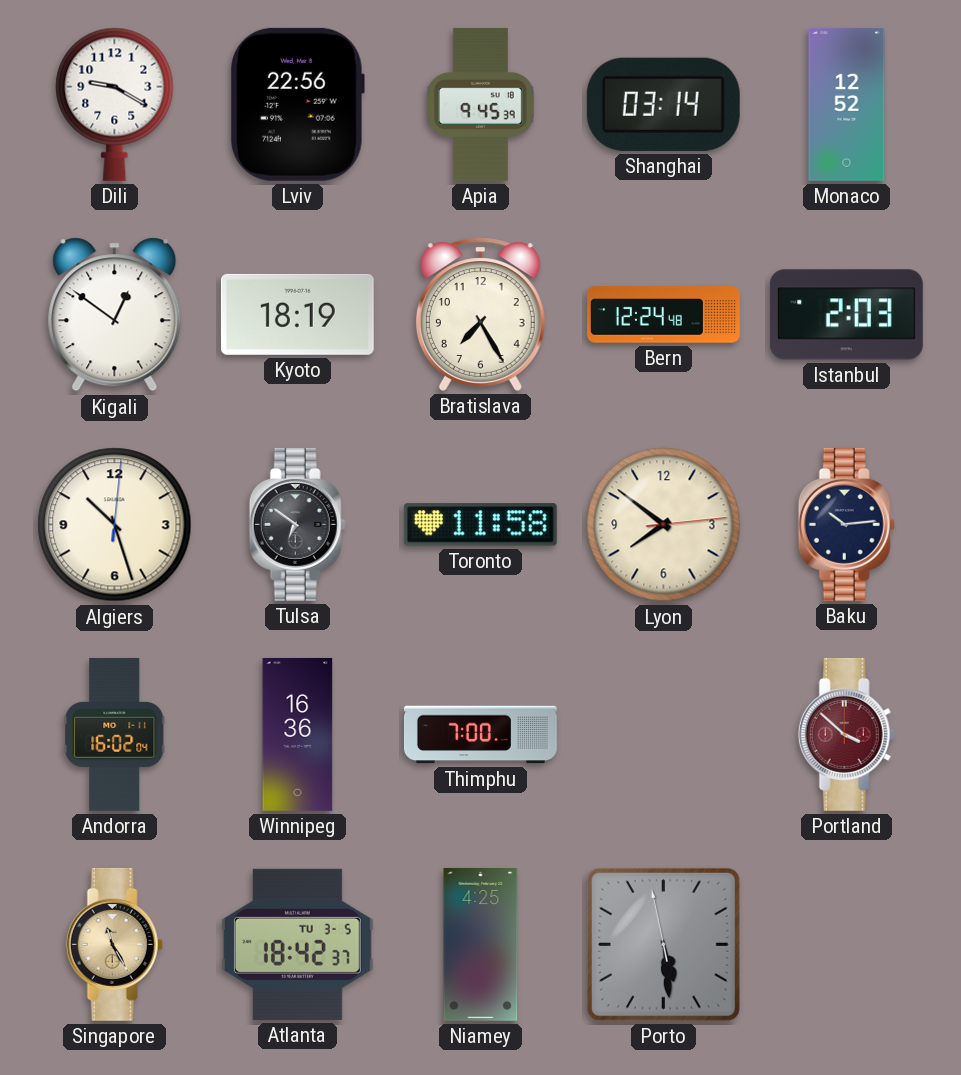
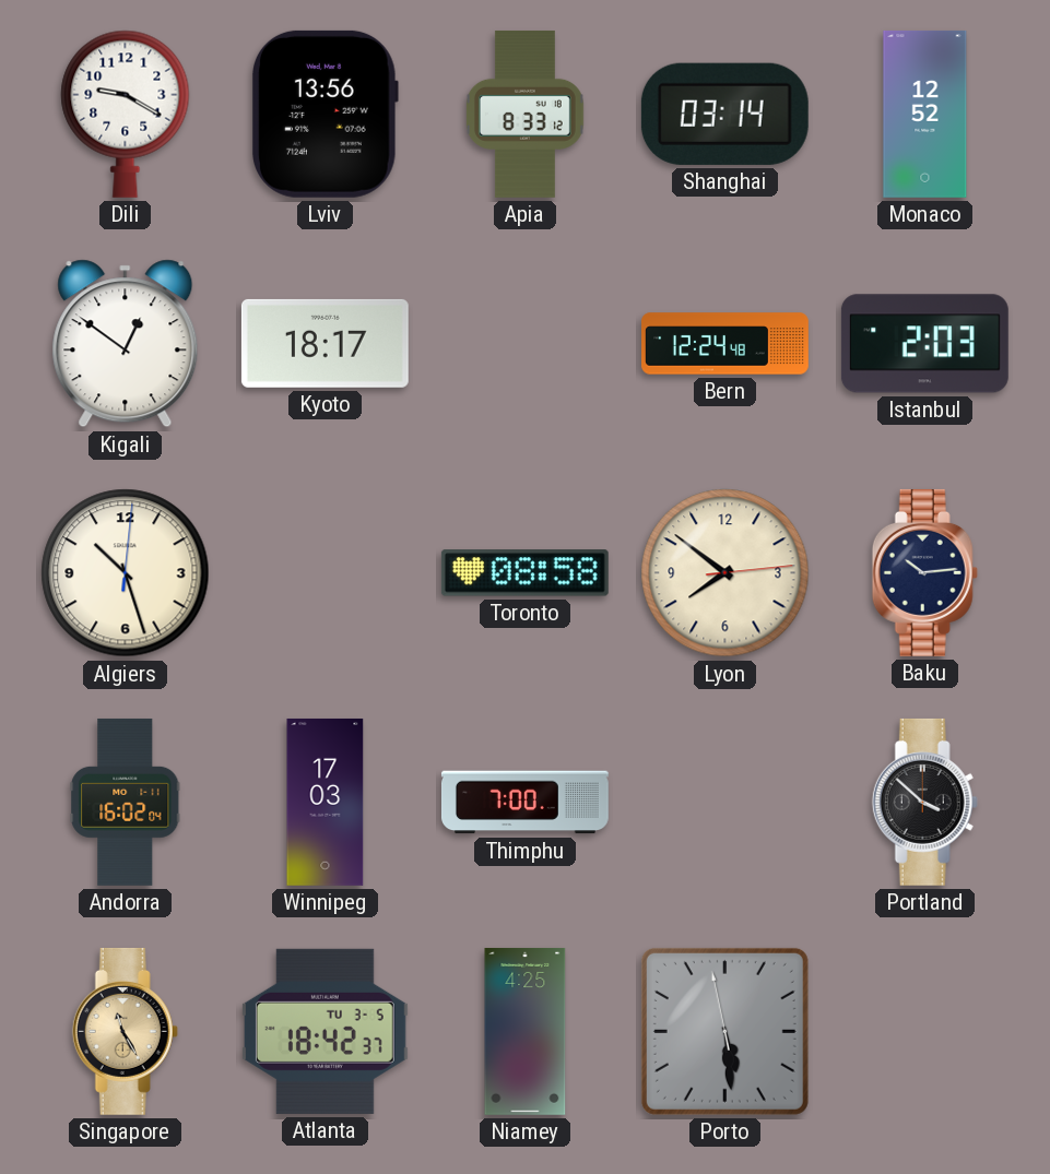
Lviv: 22:56 -> 13:56
Apia: 9:45 -> 8:33
Kyoto: 18:19 -> 18:17
Bratislava: 7:25 -> none
Tulsa: 6:51 -> none
Toronto: 11:58 -> 08:58
Winnipeg: 16:36 -> 17:03
Portland dial: burgundy -> black
